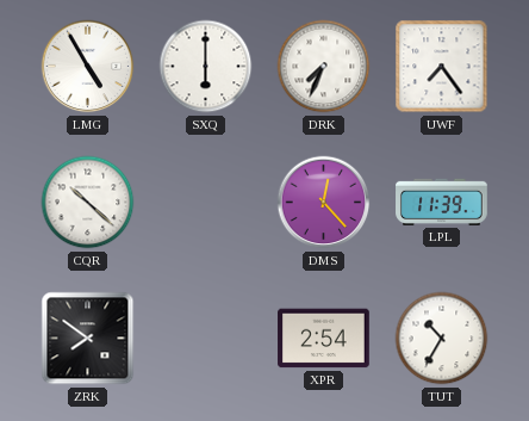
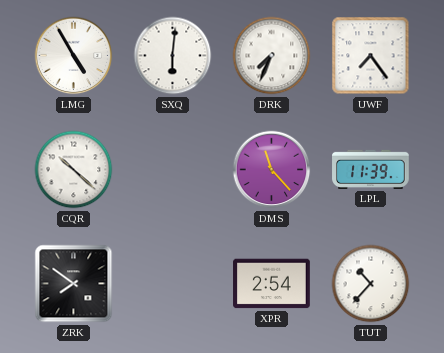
SXQ: 6:00 -> 6:01
DMS: 12:23 -> 11:23
TUT: 10:35 -> 10:37
